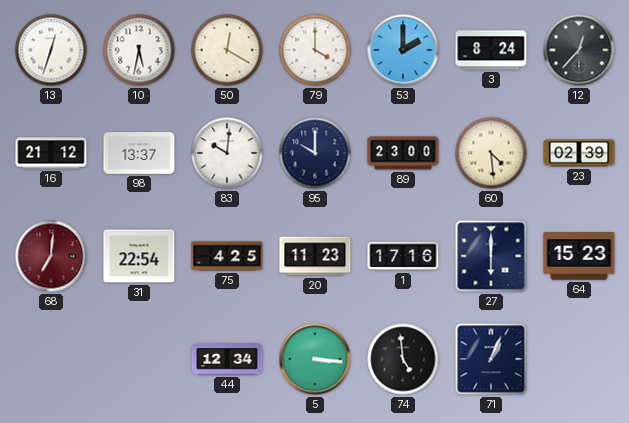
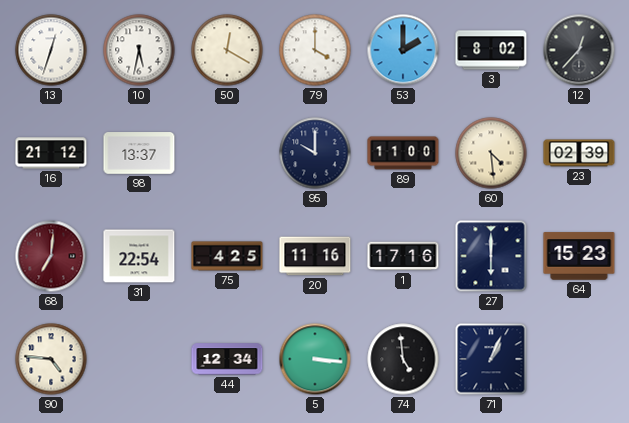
3: 8:24 -> 8:02
83: 10:01 -> none
89: 23:00 -> 11:00
20: 11:23 -> 11:16
90: none -> 4:46
